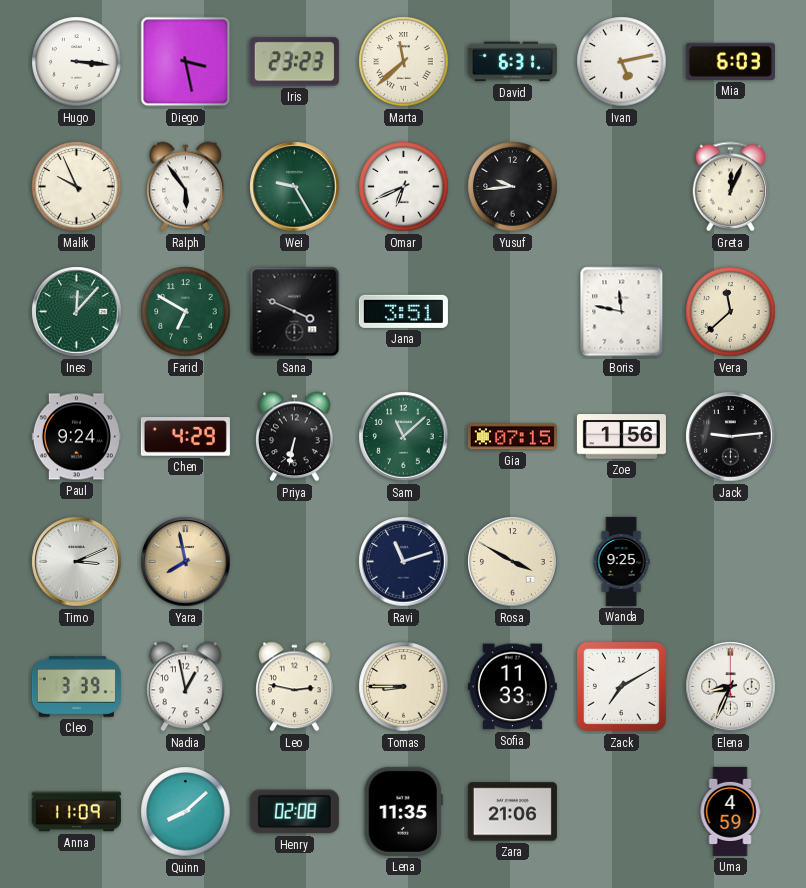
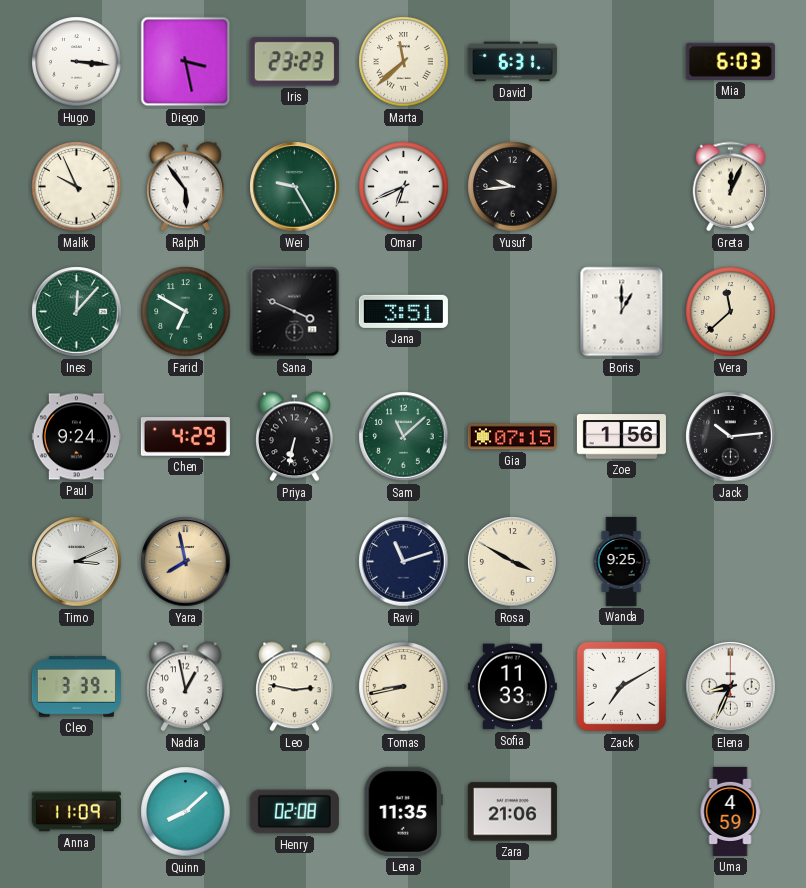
Ivan: 5:13 -> none
Boris: 11:47 -> 1:00
Jack: 9:14 -> 10:14
Tomas: 8:45 -> 8:43
